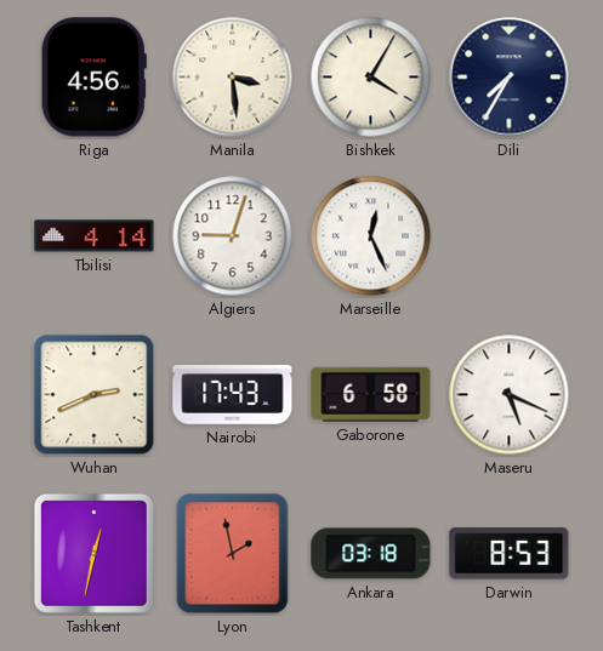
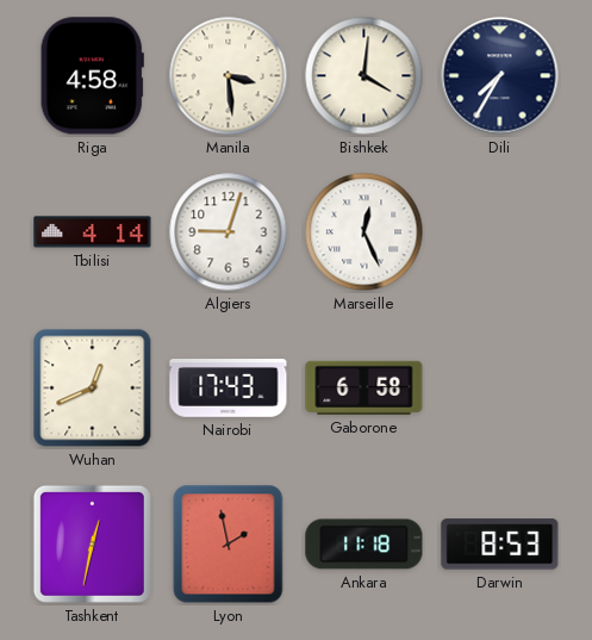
Riga: 4:56 -> 4:58
Bishkek: 4:05 -> 4:01
Wuhan: 2:41 -> 12:41
Maseru: 5:19 -> none
Ankara: 03:18 -> 11:18
